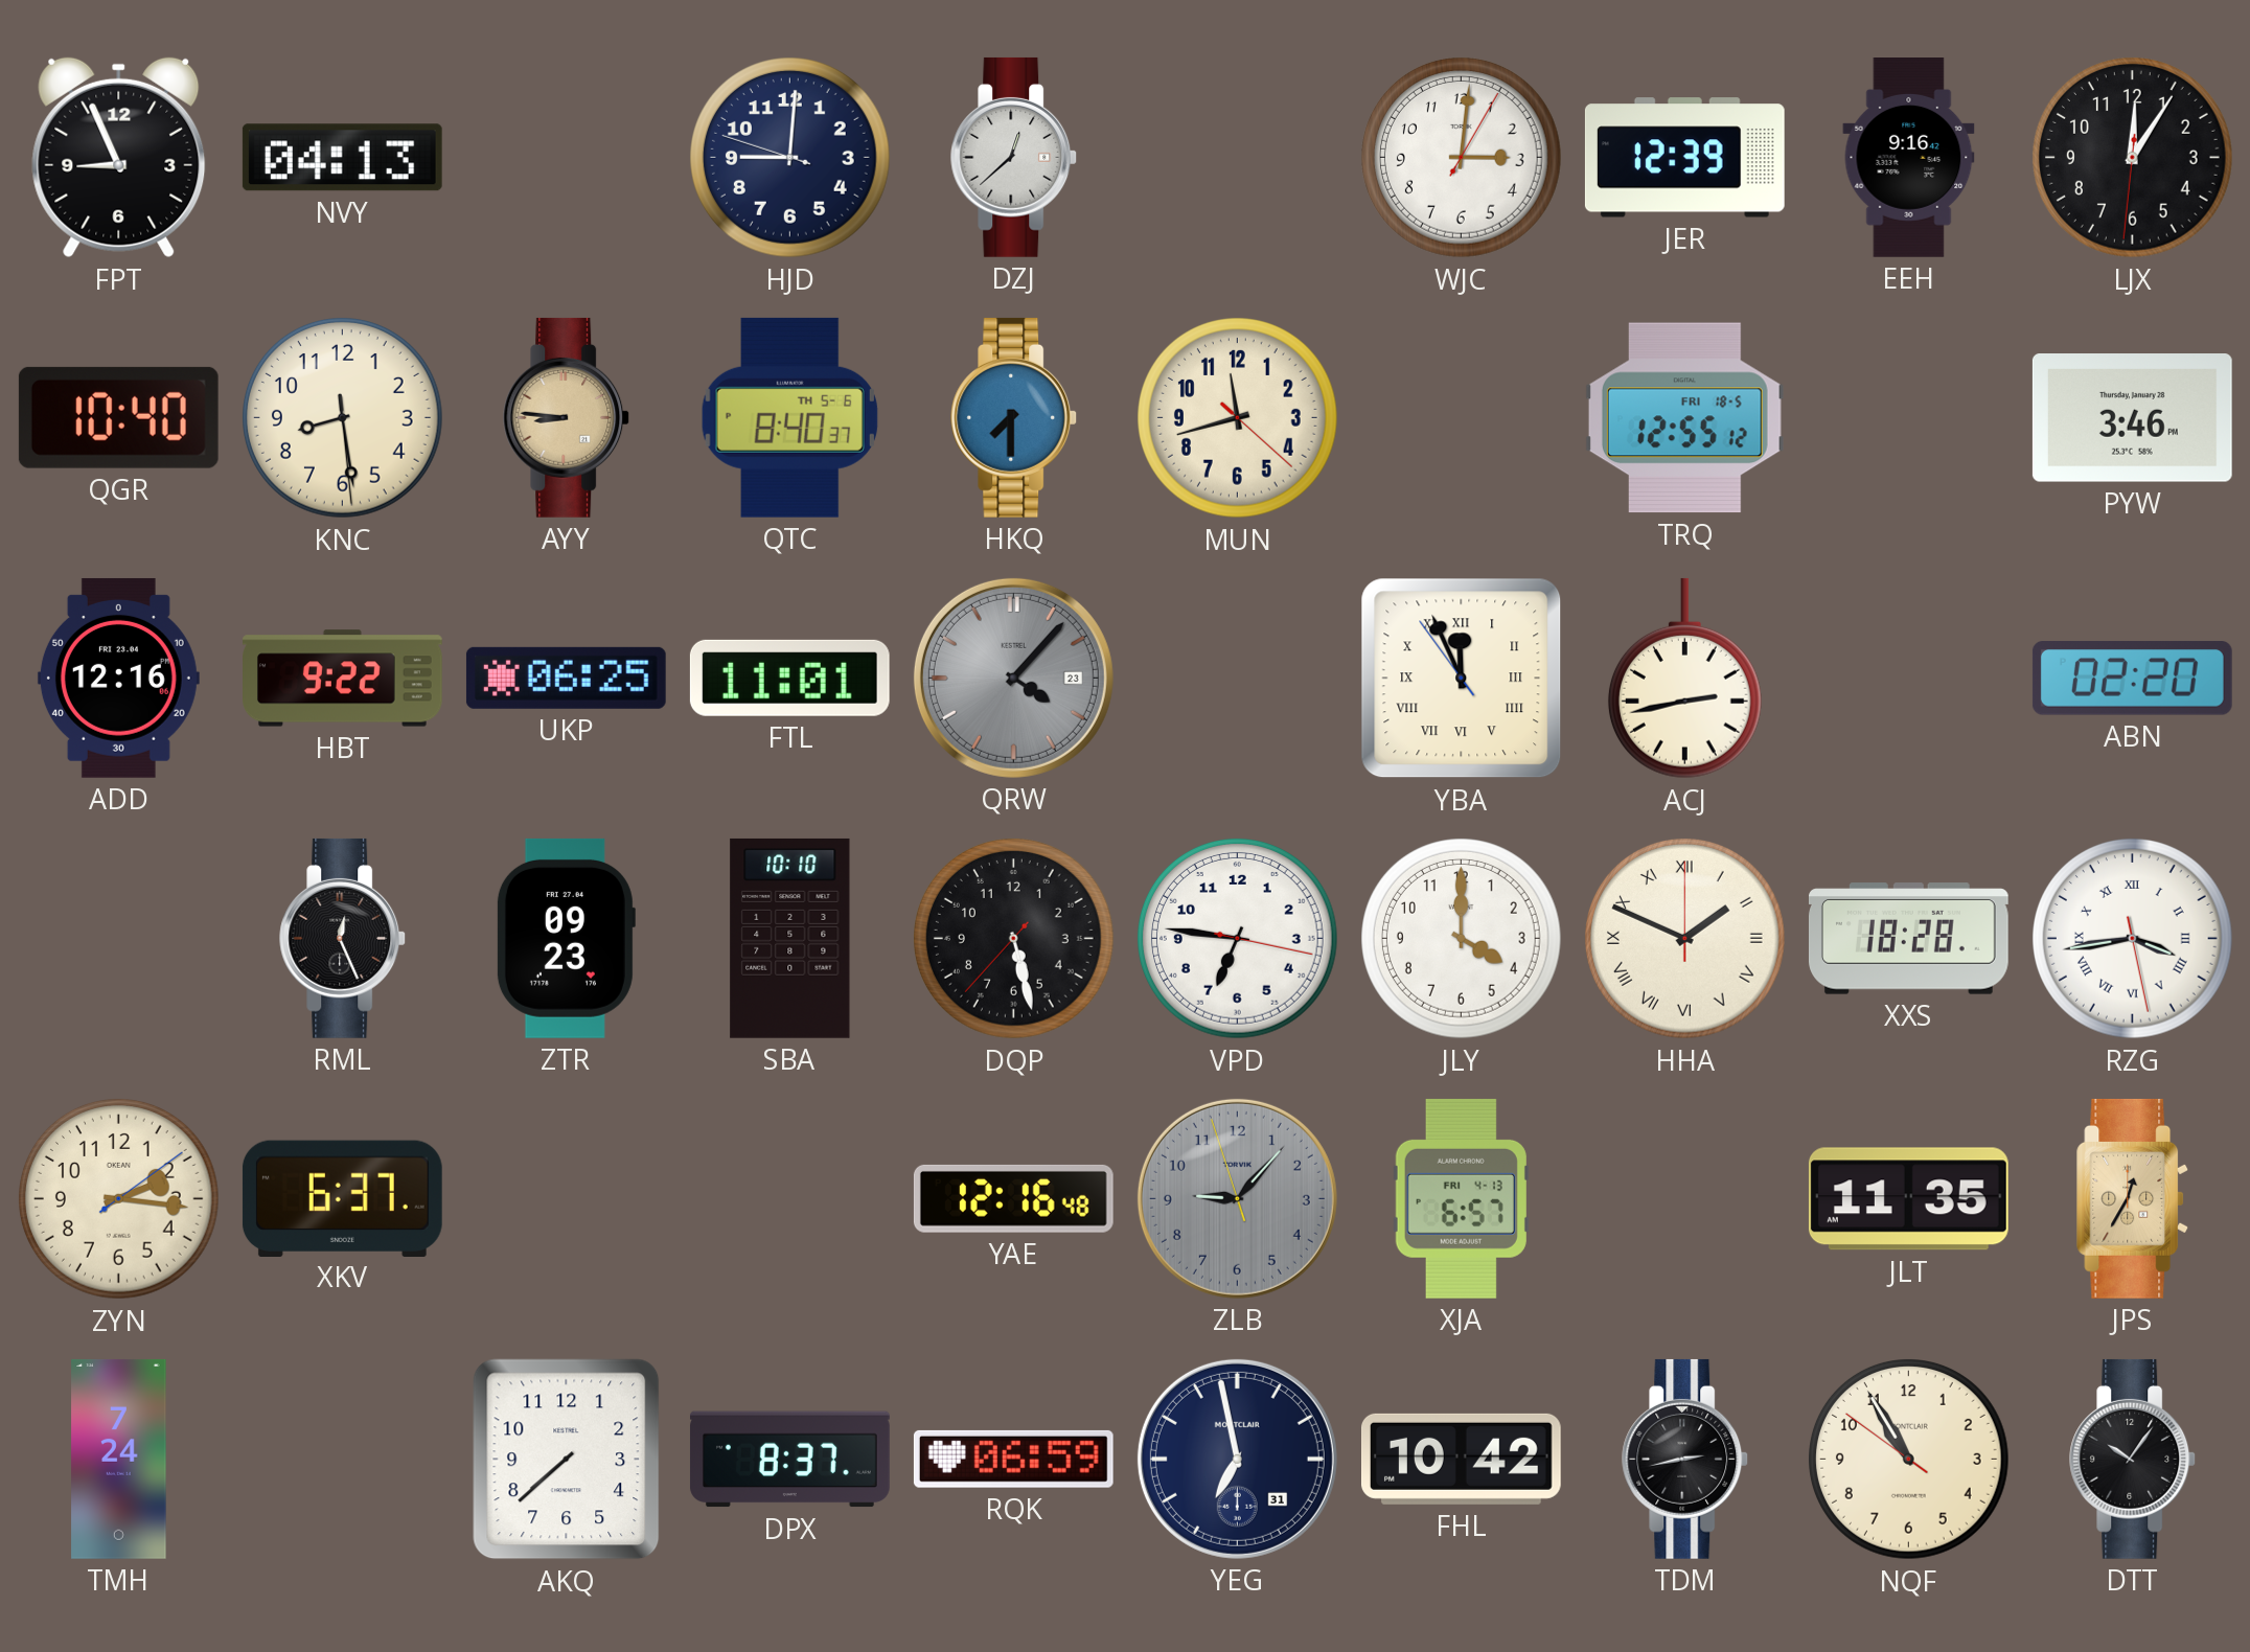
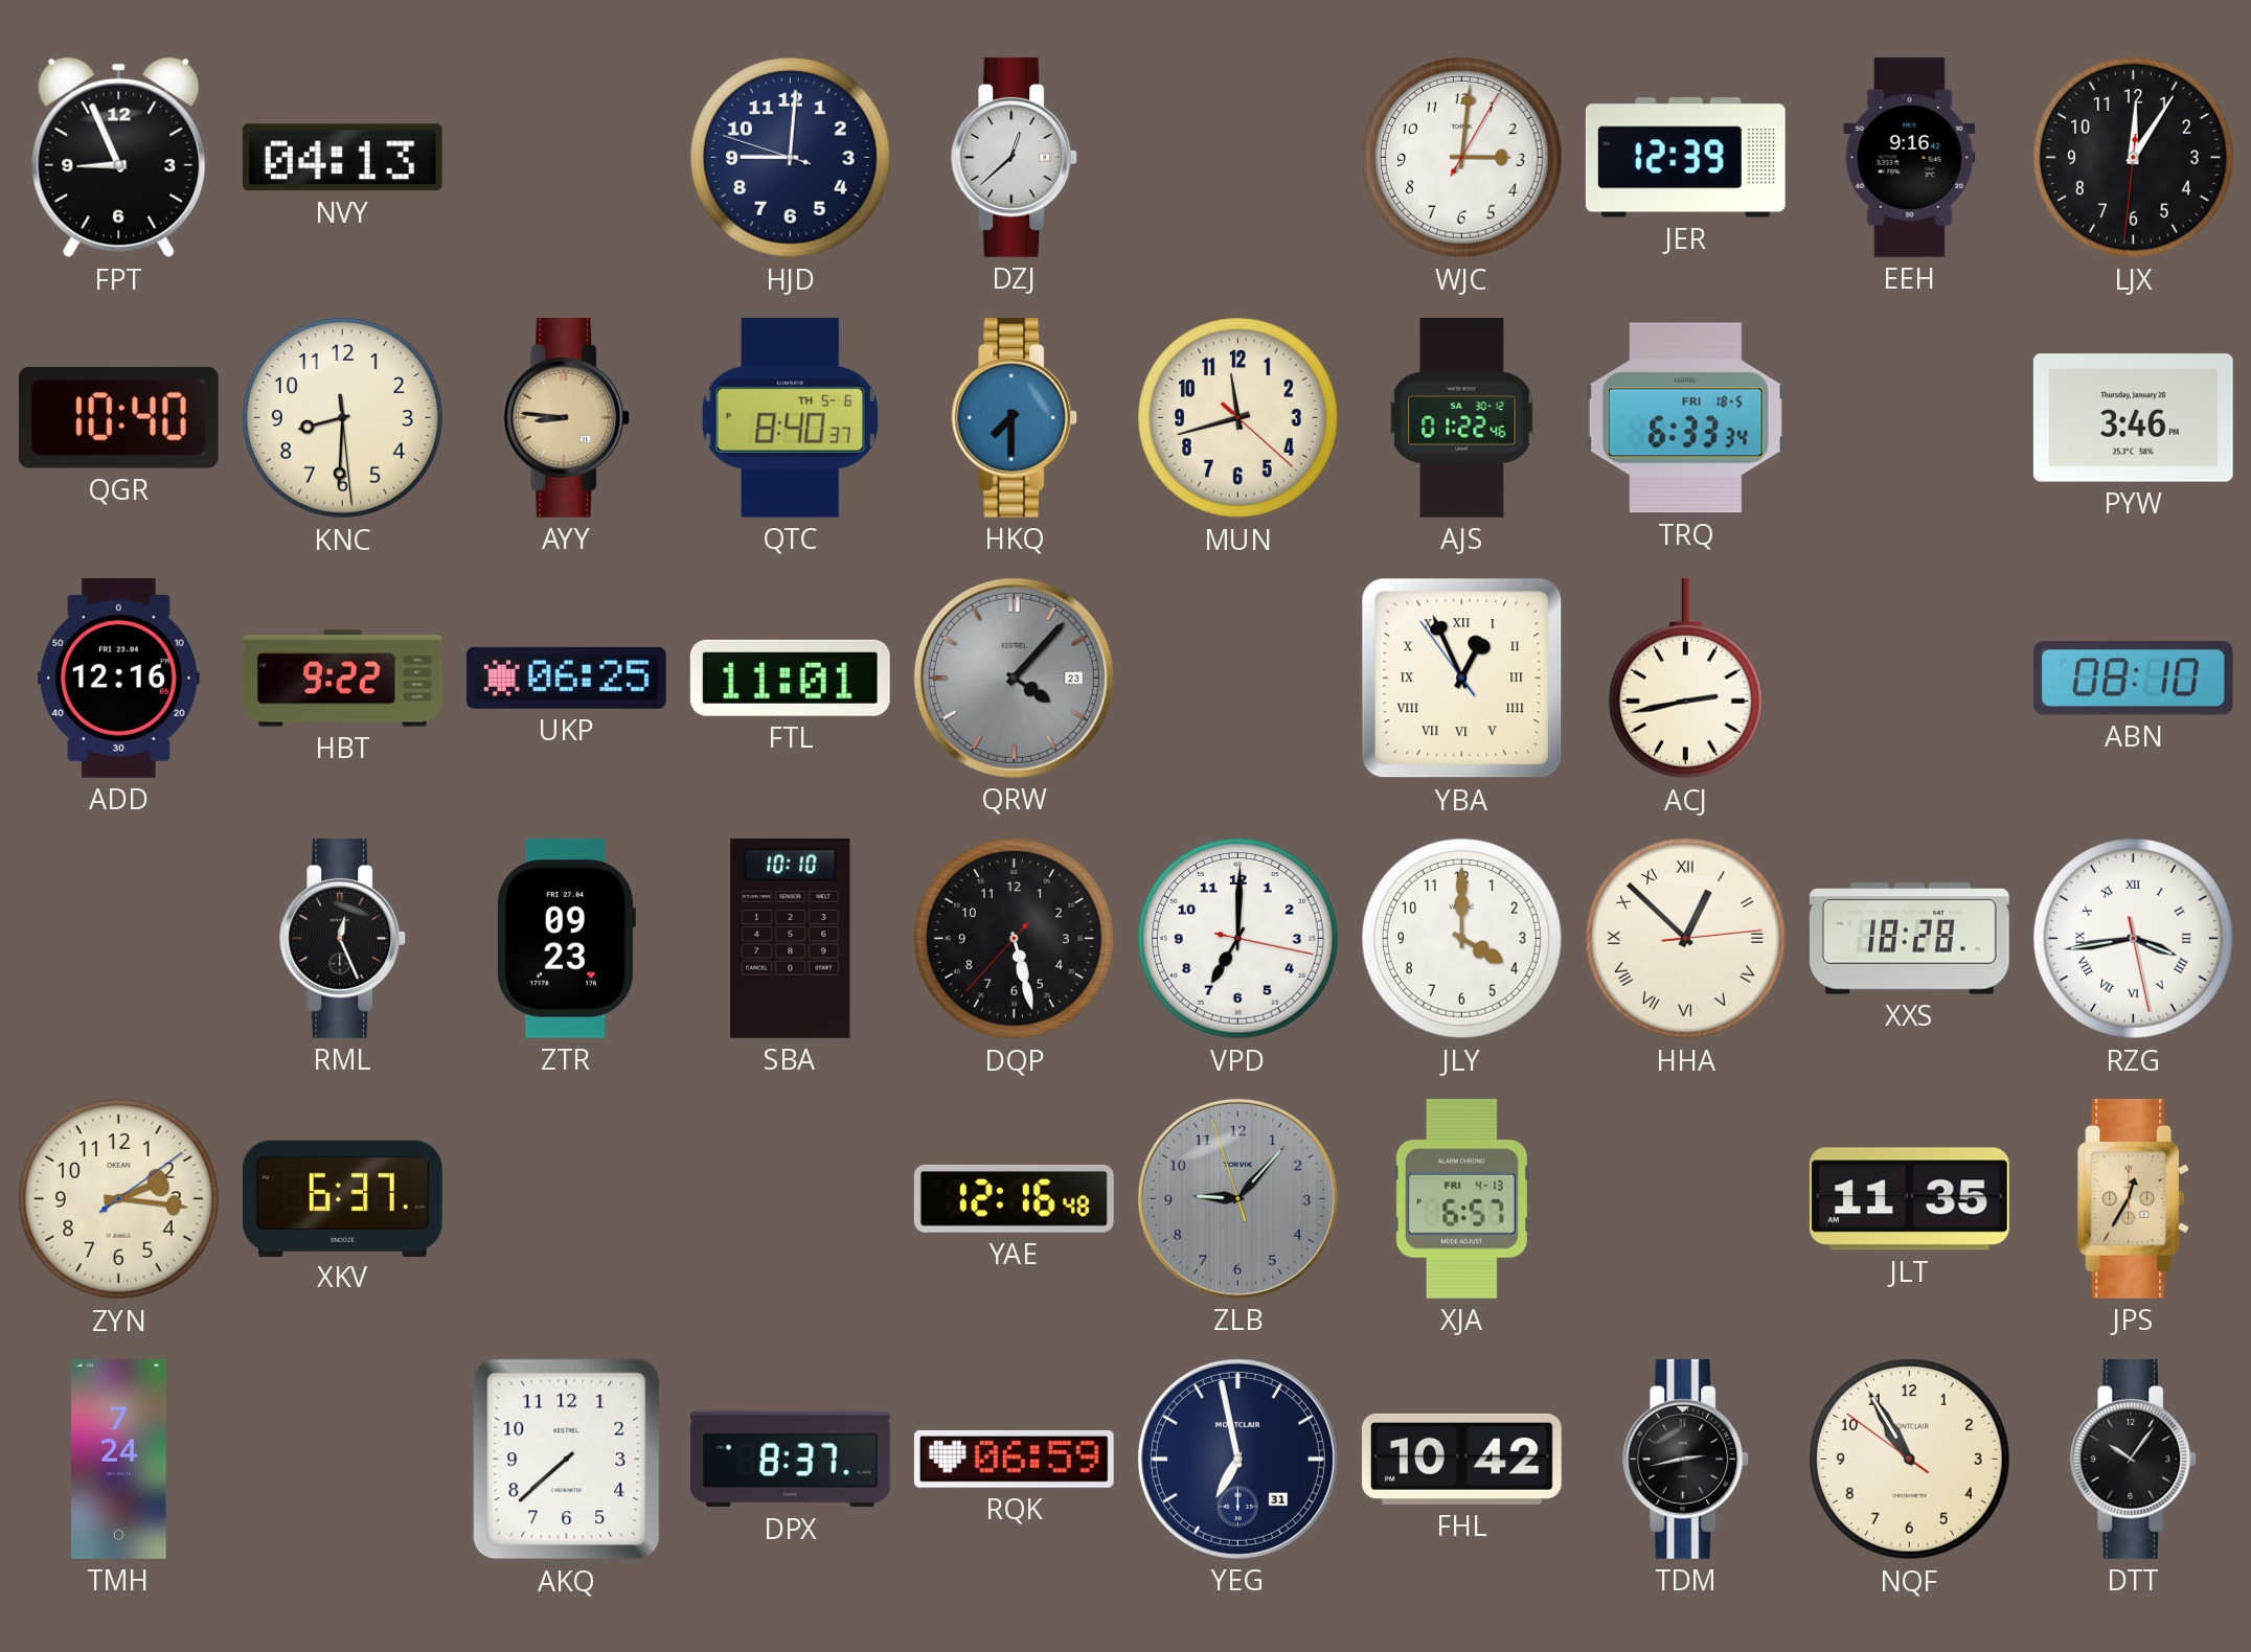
KNC: 8:28 -> 8:30
AJS: none -> 01:22
TRQ: 12:55 -> 6:33
YBA: 11:55 -> 12:55
ABN: 02:20 -> 08:10
VPD: 6:46 -> 7:00
HHA: 1:49 -> 12:52
